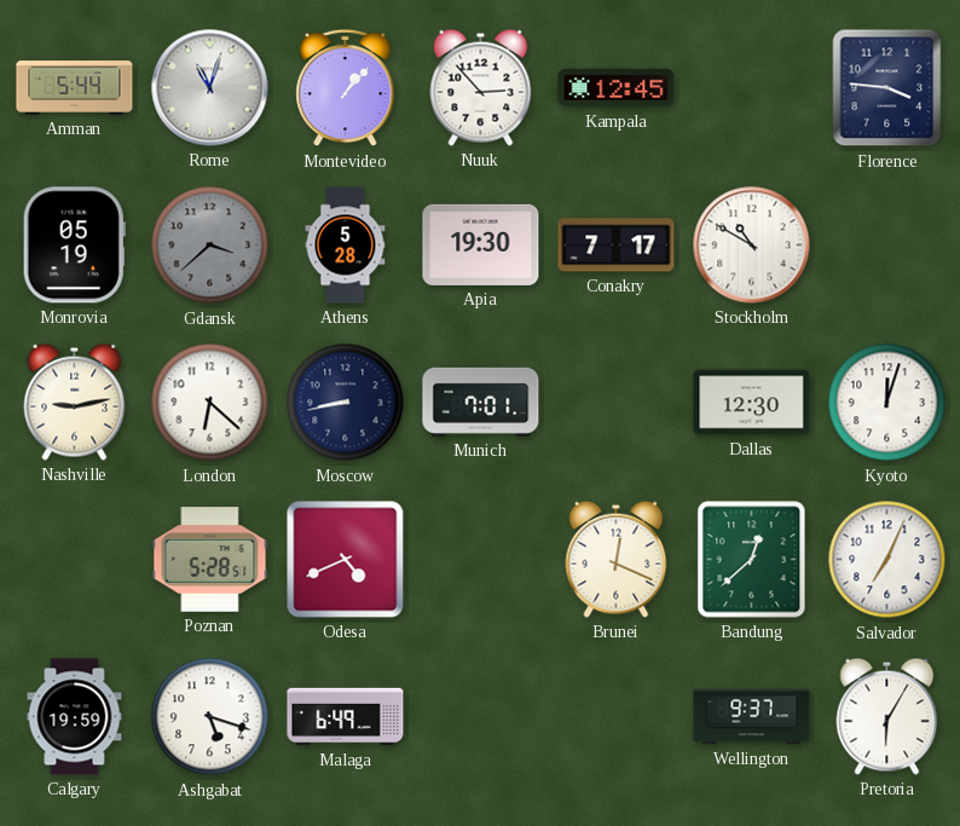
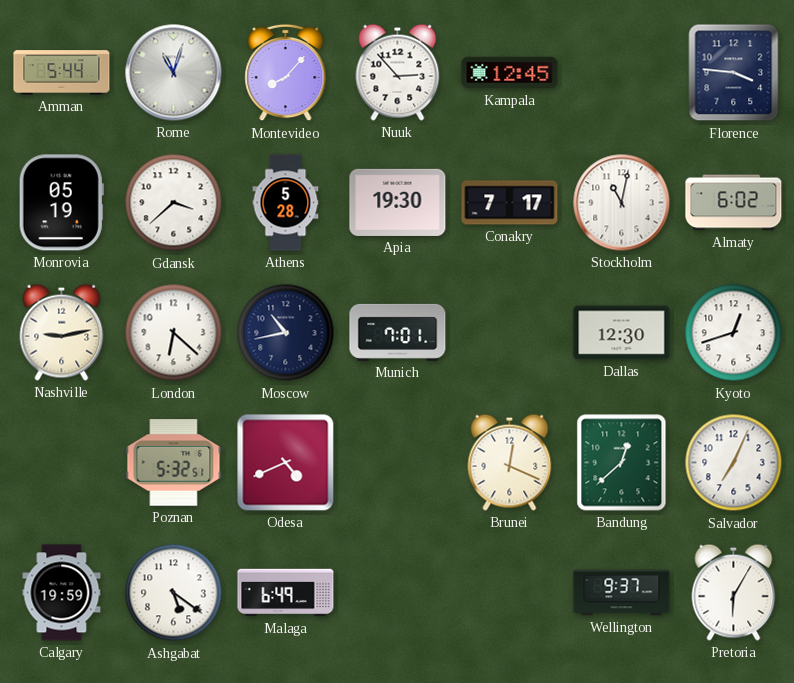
Montevideo: 1:07 -> 8:07
Gdansk dial: grey -> white
Stockholm: 10:50 -> 11:02
Almaty: none -> 6:02
Moscow: 8:43 -> 10:43
Kyoto: 12:03 -> 12:42
Poznan: 5:28 -> 5:32
Ashgabat: 5:18 -> 5:21
